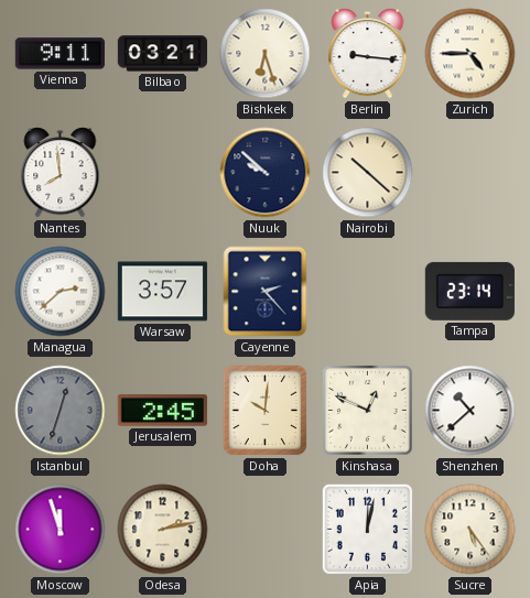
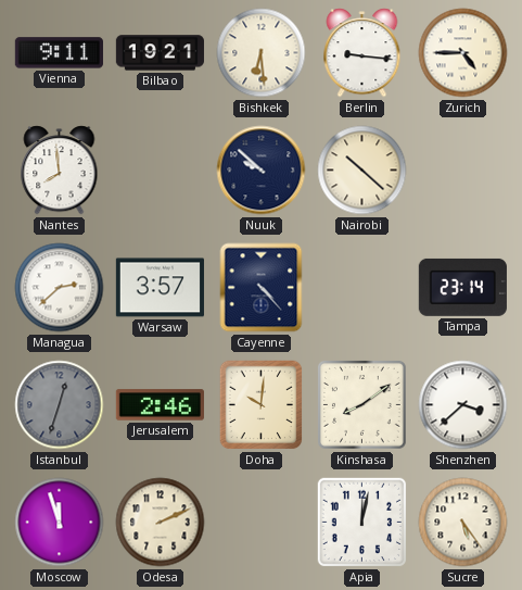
Bilbao: 03:21 -> 19:21
Bishkek: 6:27 -> 6:29
Cayenne: 2:23 -> 4:23
Jerusalem: 2:45 -> 2:46
Kinshasa: 12:49 -> 8:09
Shenzhen: 10:38 -> 3:38
Odesa: 2:13 -> 2:11
